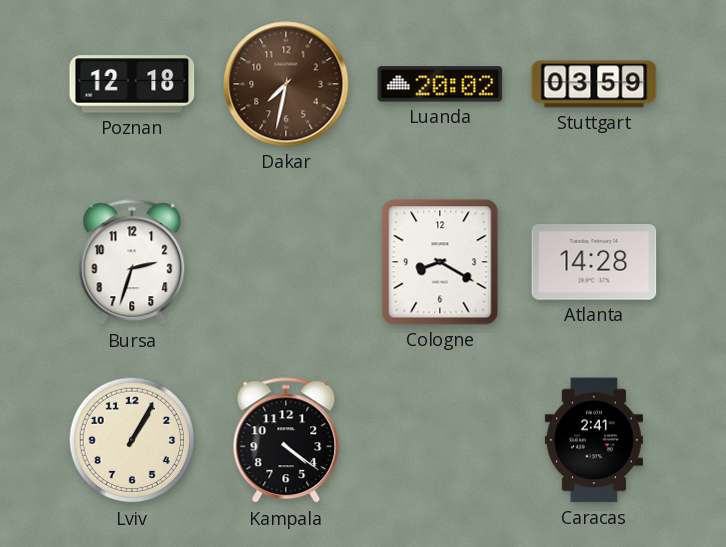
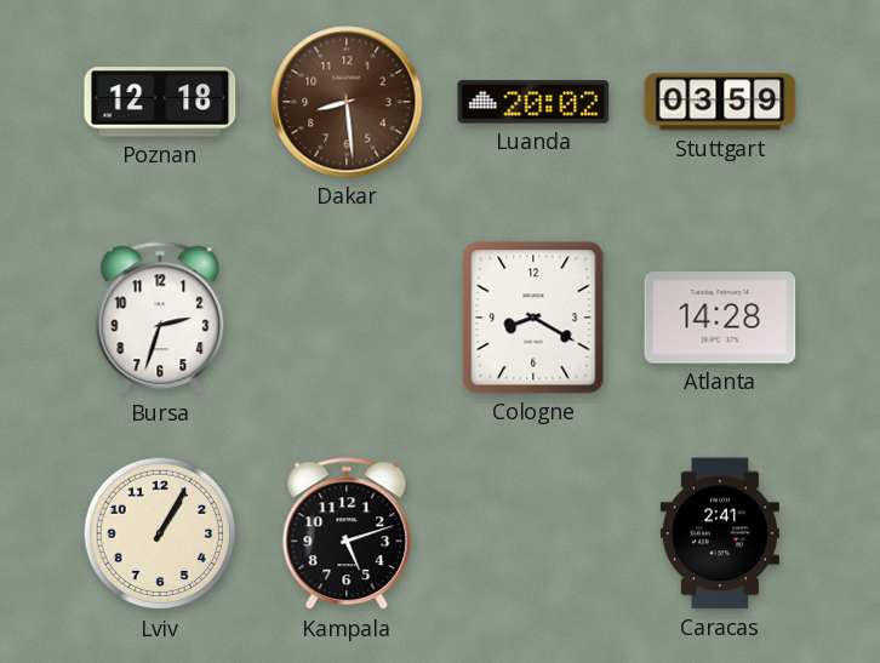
Dakar: 7:32 -> 8:29
Kampala: 4:21 -> 5:12
